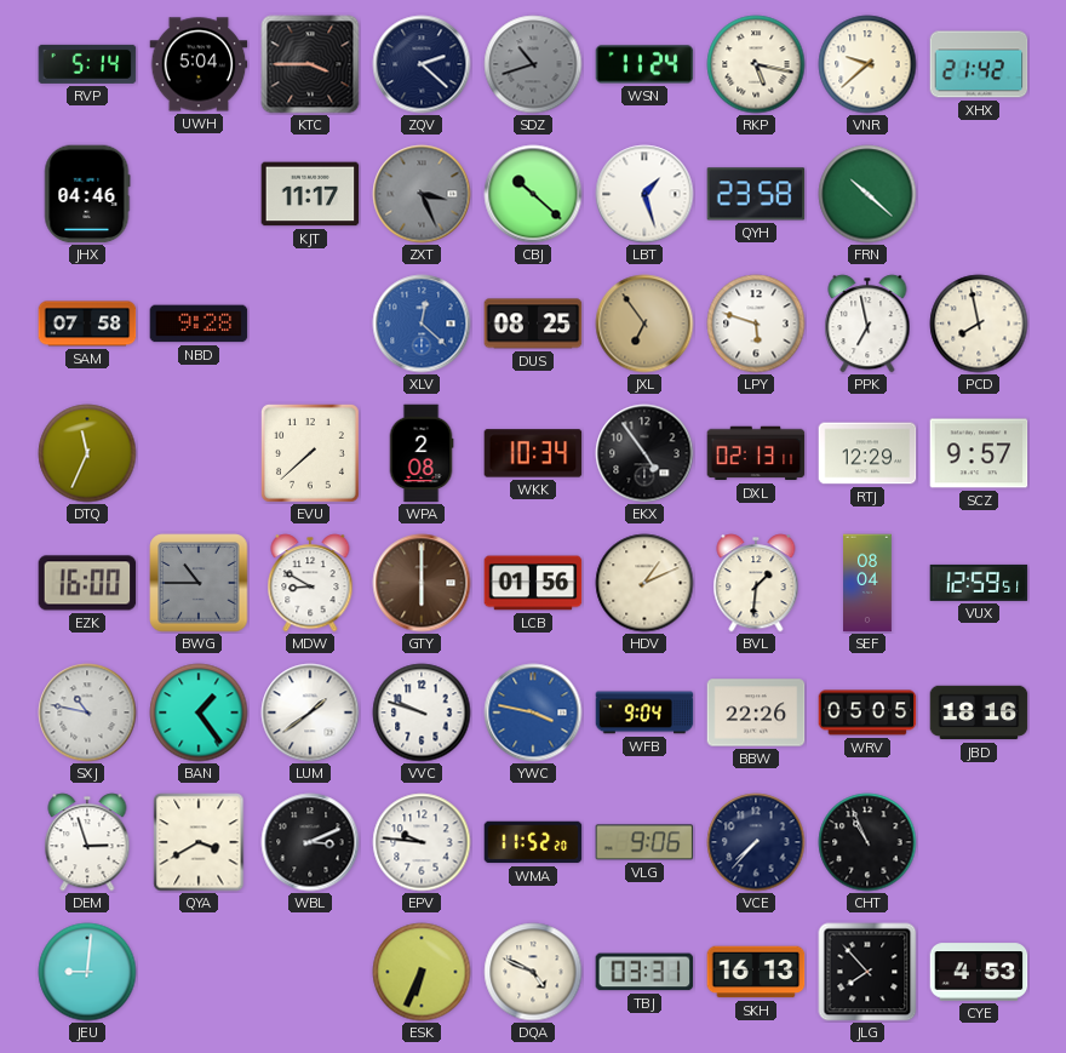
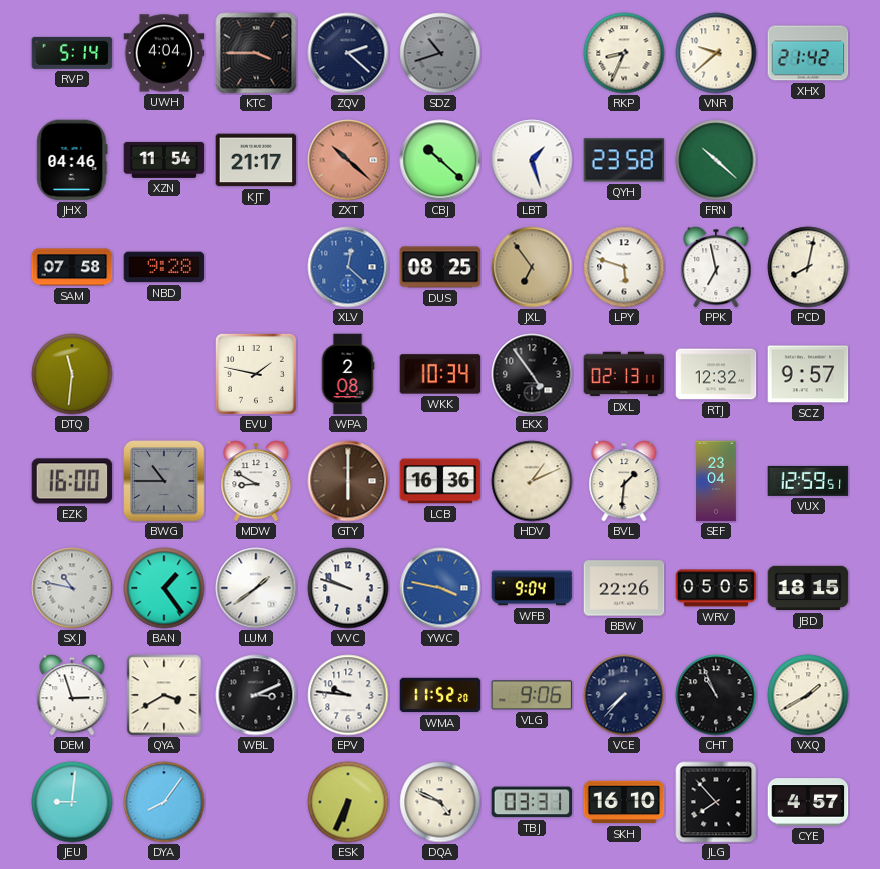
UWH: 5:04 -> 4:04
WSN: 11:24 -> none
RKP: 5:17 -> 8:34
XZN: none -> 11:54
KJT: 11:17 -> 21:17
ZXT: 3:26 -> 10:22
ZXT dial: grey -> salmon
PCD: 7:58 -> 8:02
DTQ: 11:34 -> 11:31
EVU: 7:38 -> 1:47
RTJ: 12:29 -> 12:32
LCB: 01:56 -> 16:36
SEF: 08:04 -> 23:04
JBD: 18:16 -> 18:15
VXQ: none -> 1:40
DYA: none -> 8:06
SKH: 16:13 -> 16:10
CYE: 4:53 -> 4:57
